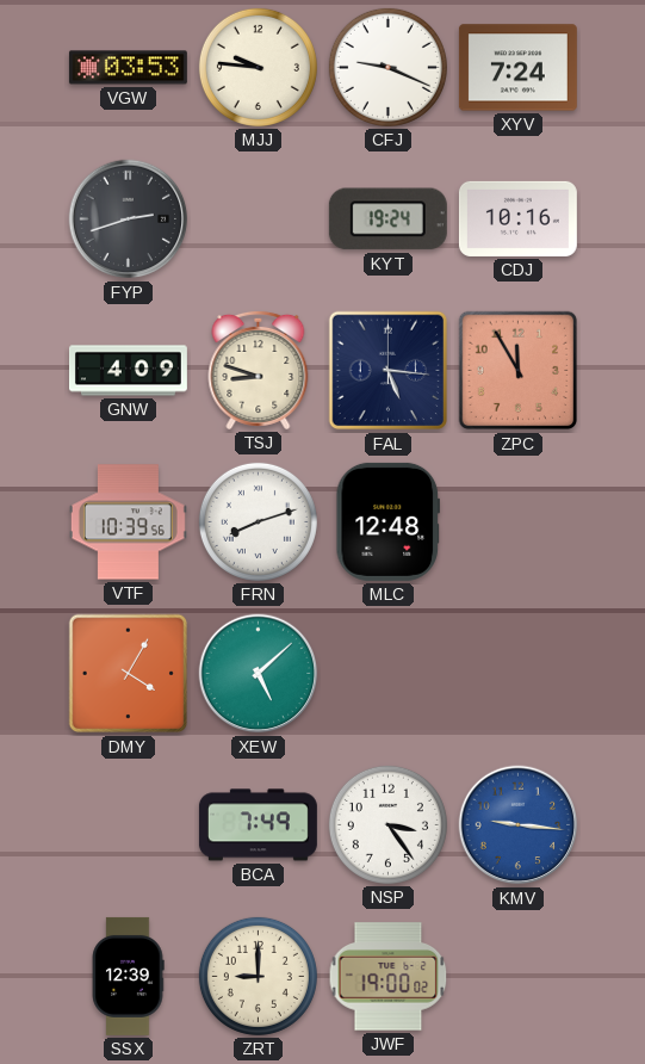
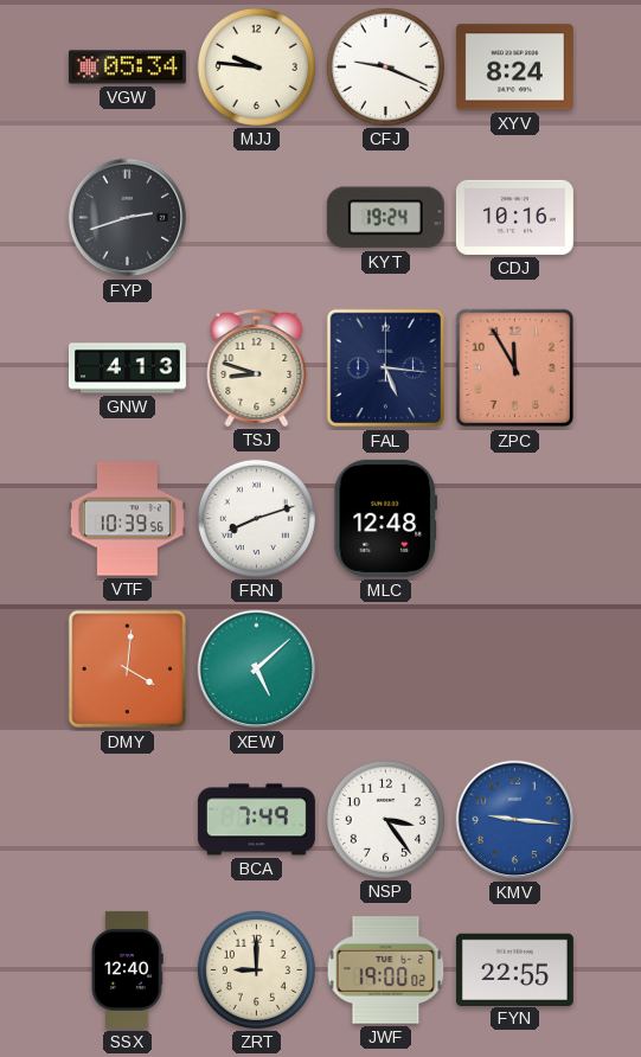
VGW: 03:53 -> 05:34
XYV: 7:24 -> 8:24
GNW: 4:09 -> 4:13
DMY: 4:05 -> 4:01
SSX: 12:39 -> 12:40
FYN: none -> 22:55
